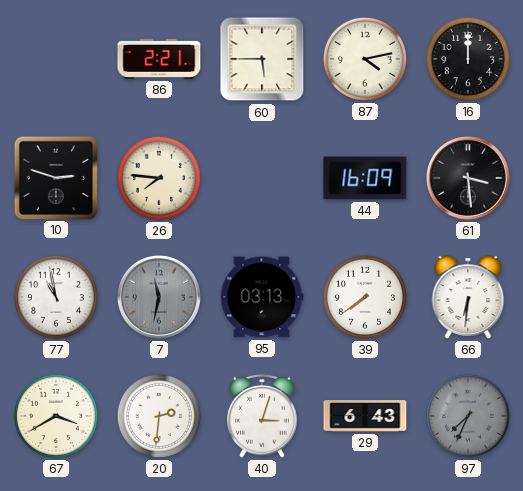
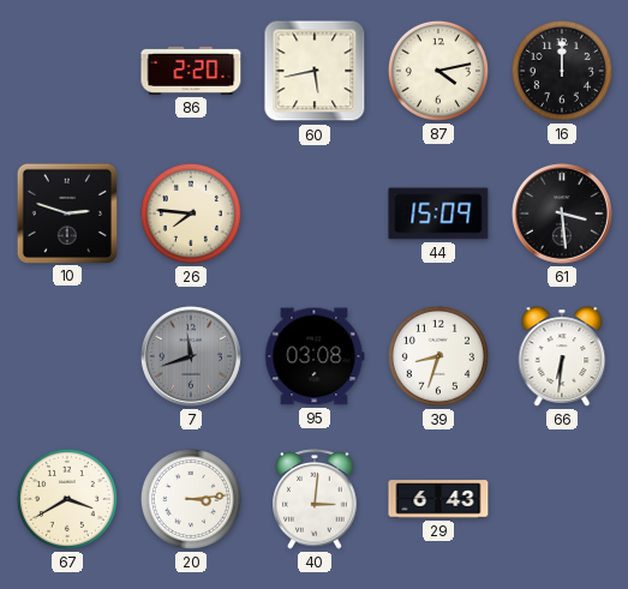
86: 2:21 -> 2:20
60: 5:45 -> 5:43
44: 16:09 -> 15:09
77: 10:58 -> none
7: 11:32 -> 11:42
95: 03:13 -> 03:08
39: 7:39 -> 8:33
20: 2:31 -> 3:14
40: 3:03 -> 3:01
97: 7:34 -> none
